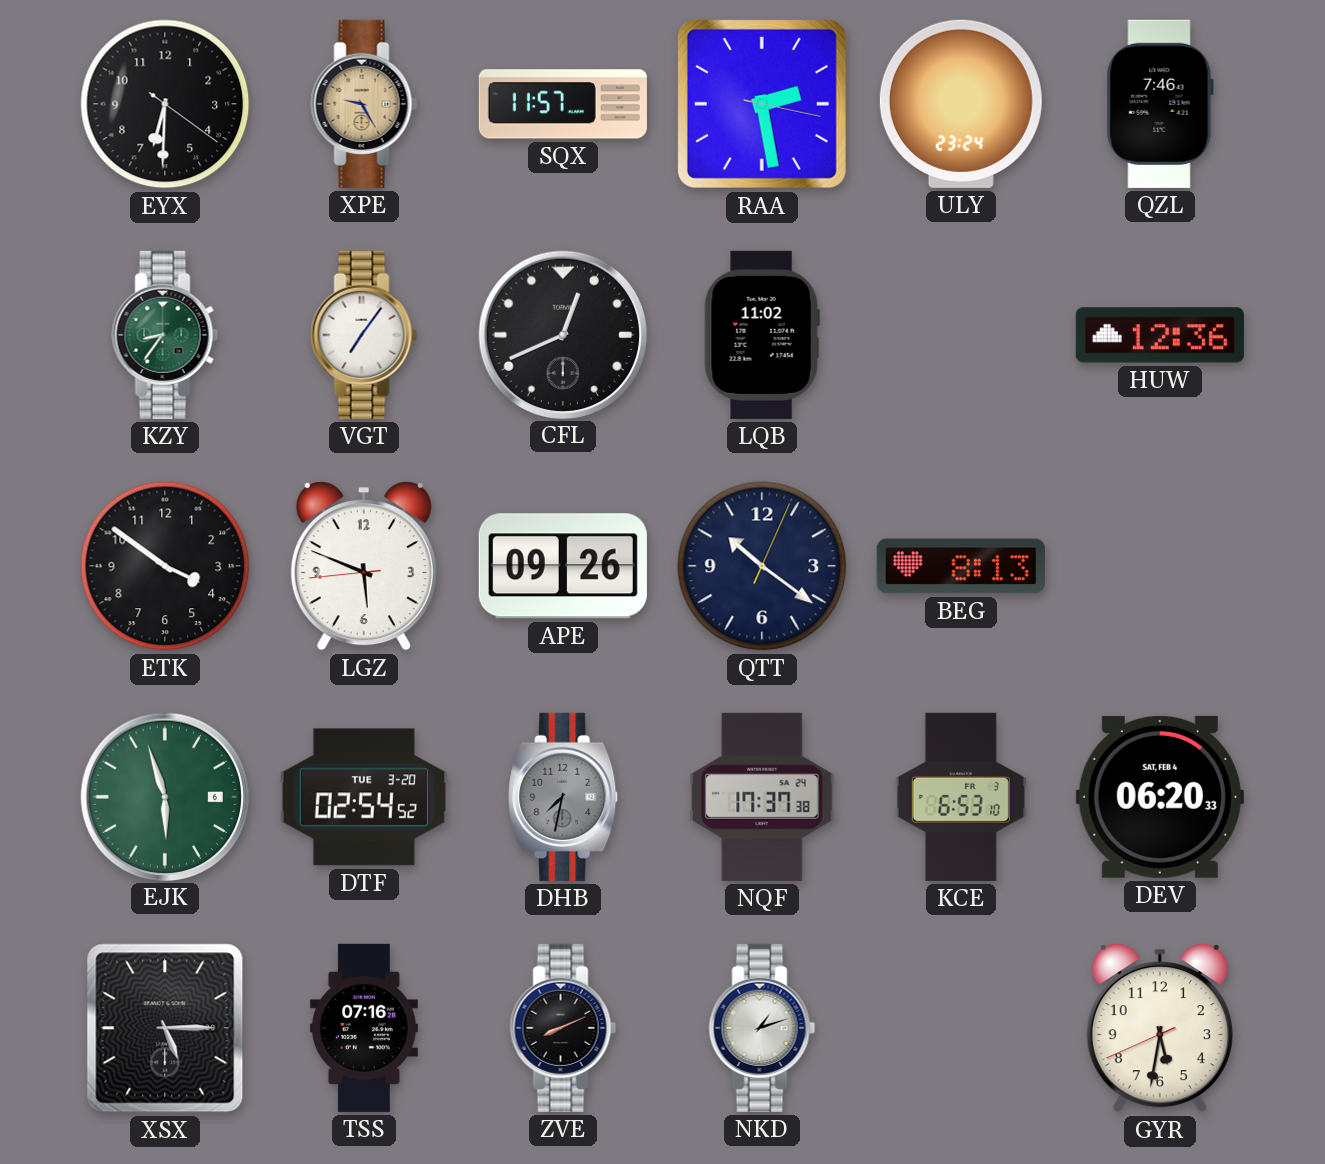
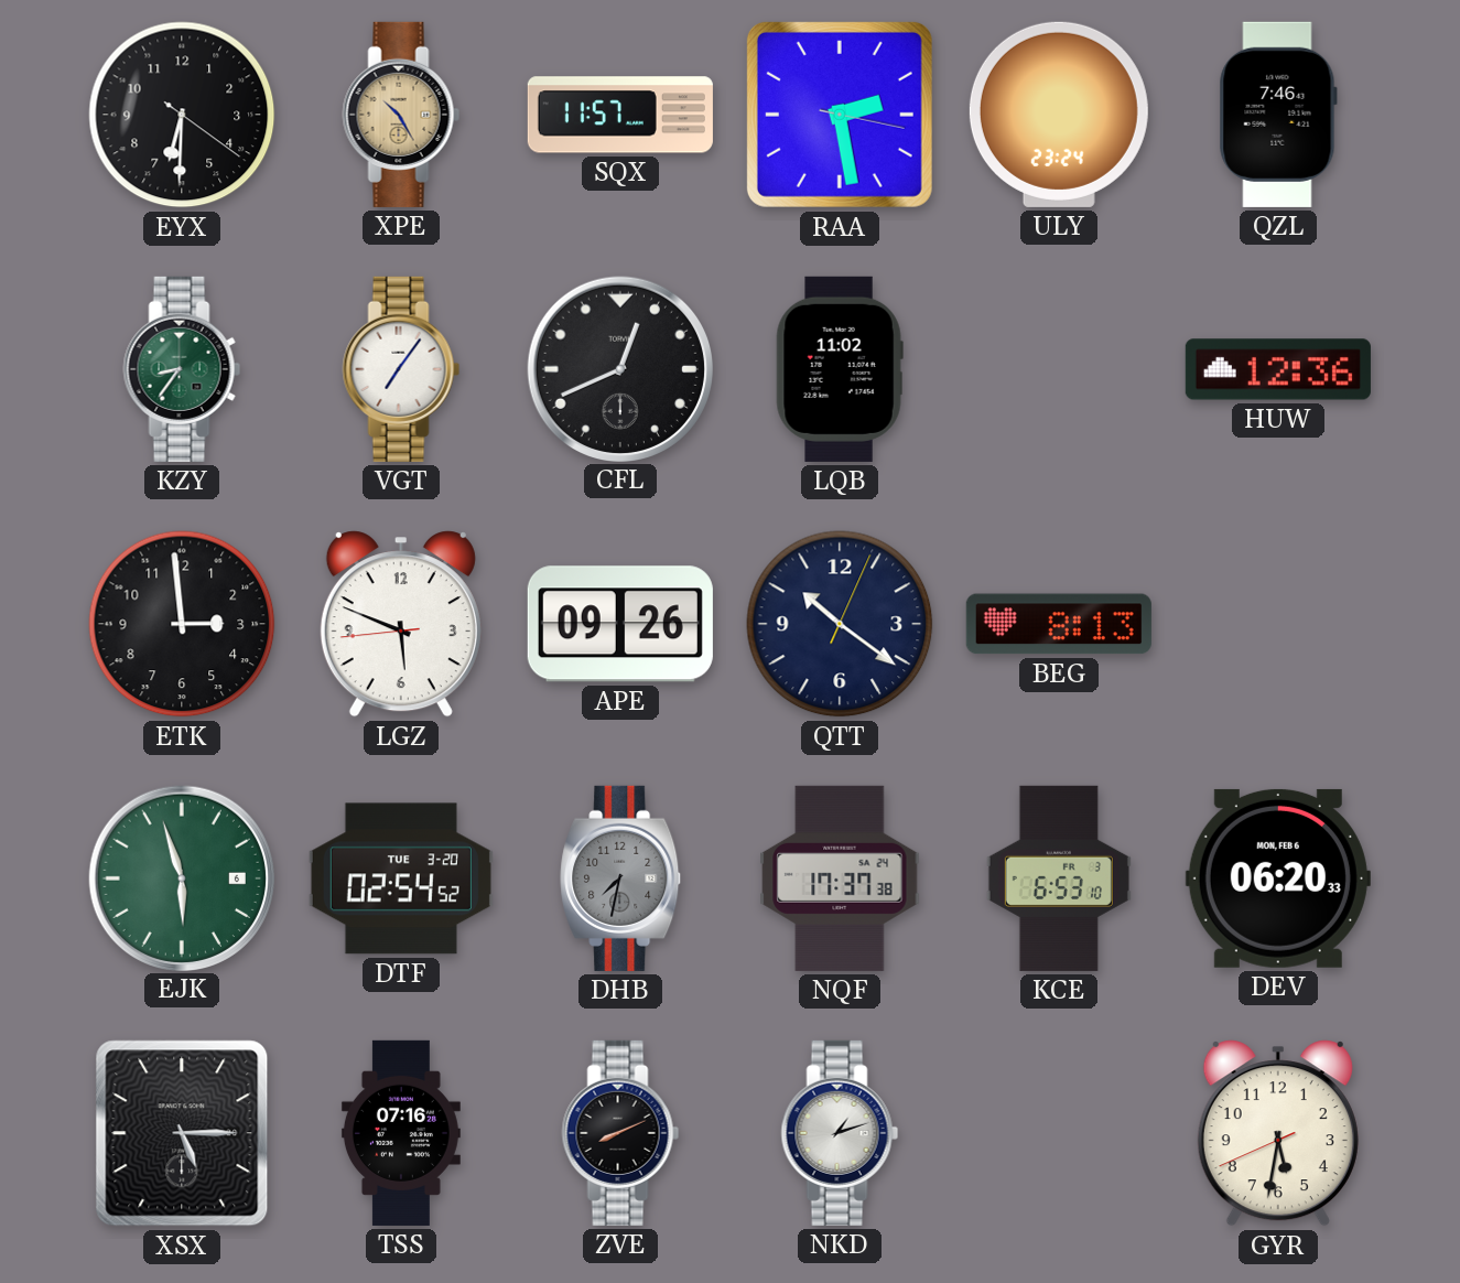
XPE: 9:25 -> 10:25
ETK: 3:51 -> 2:59
DEV date: SAT, FEB 4 -> MON, FEB 6
